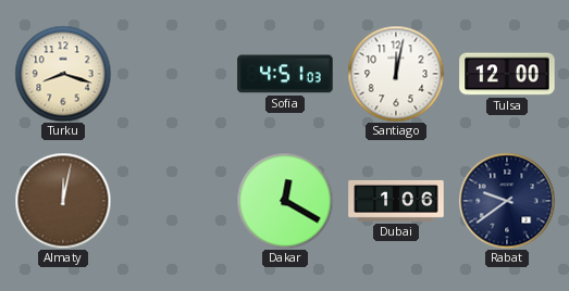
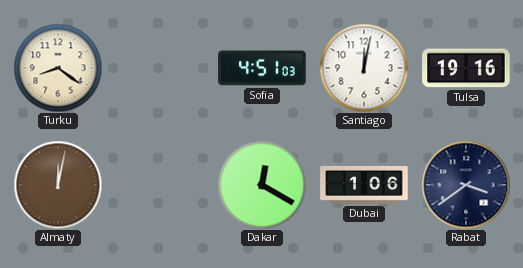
Turku: 8:18 -> 8:21
Tulsa: 12:00 -> 19:16
Rabat: 9:39 -> 3:39
